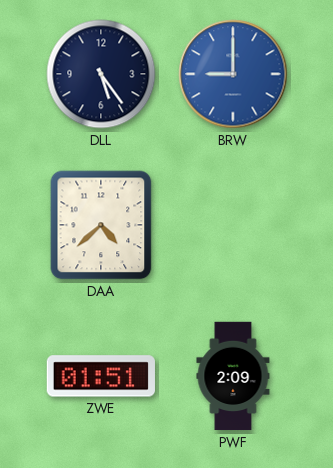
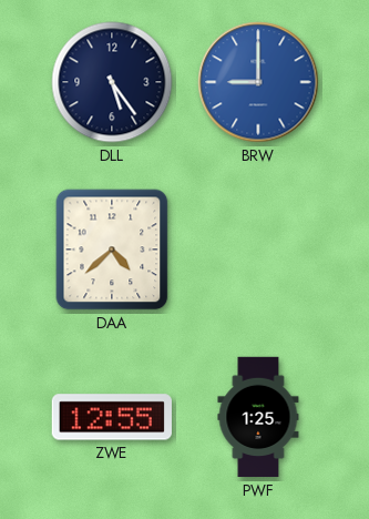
ZWE: 01:51 -> 12:55
PWF: 2:09 -> 1:25
